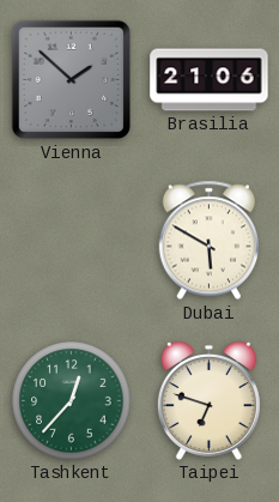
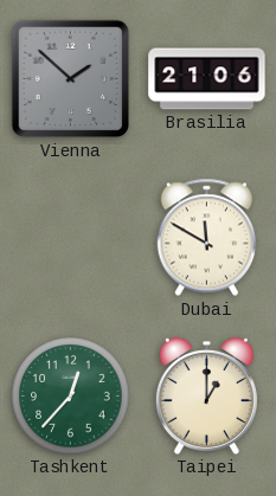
Dubai: 5:50 -> 11:50
Taipei: 6:48 -> 1:00
